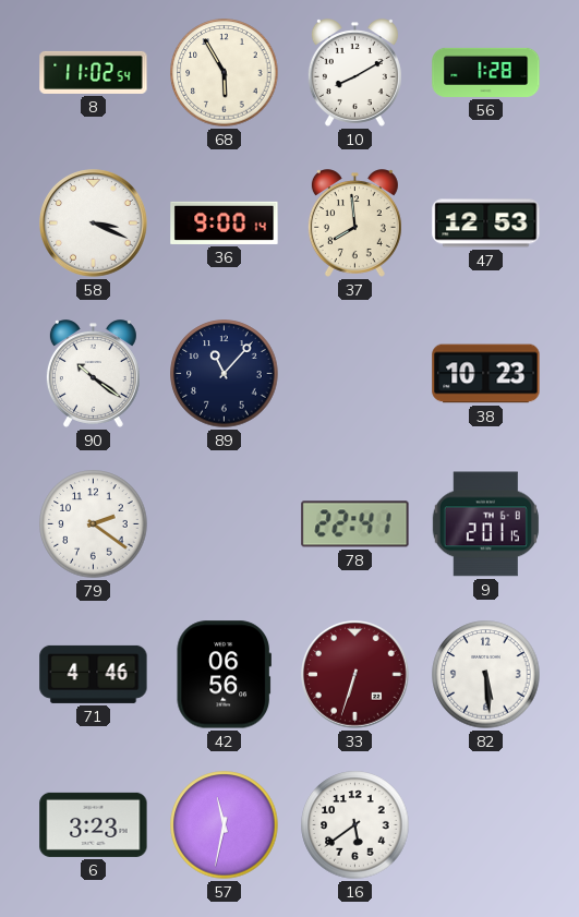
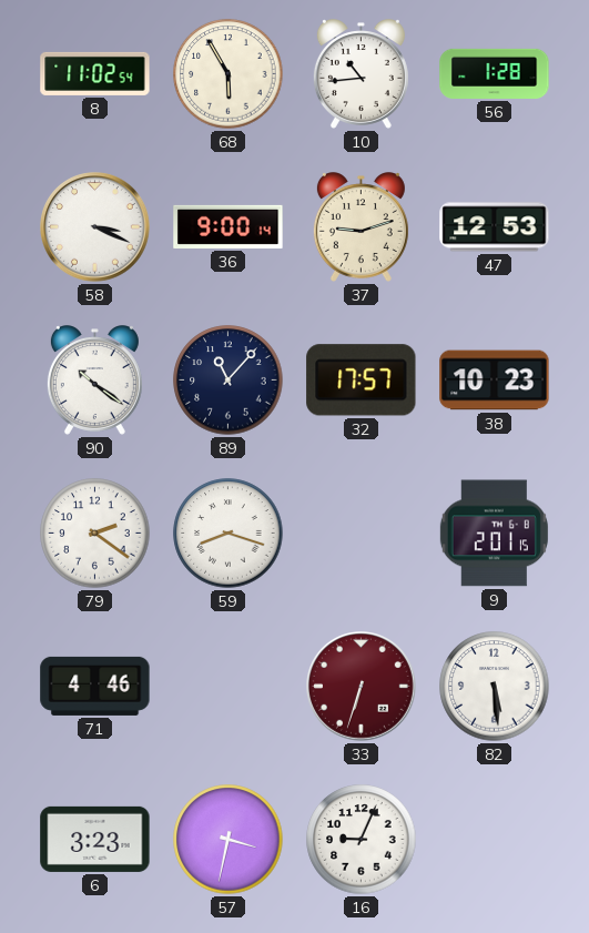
10: 8:10 -> 10:44
37: 7:59 -> 9:12
32: none -> 17:57
59: none -> 8:18
78: 22:41 -> none
42: 06:56 -> none
57: 11:32 -> 3:32
16: 5:39 -> 9:04
